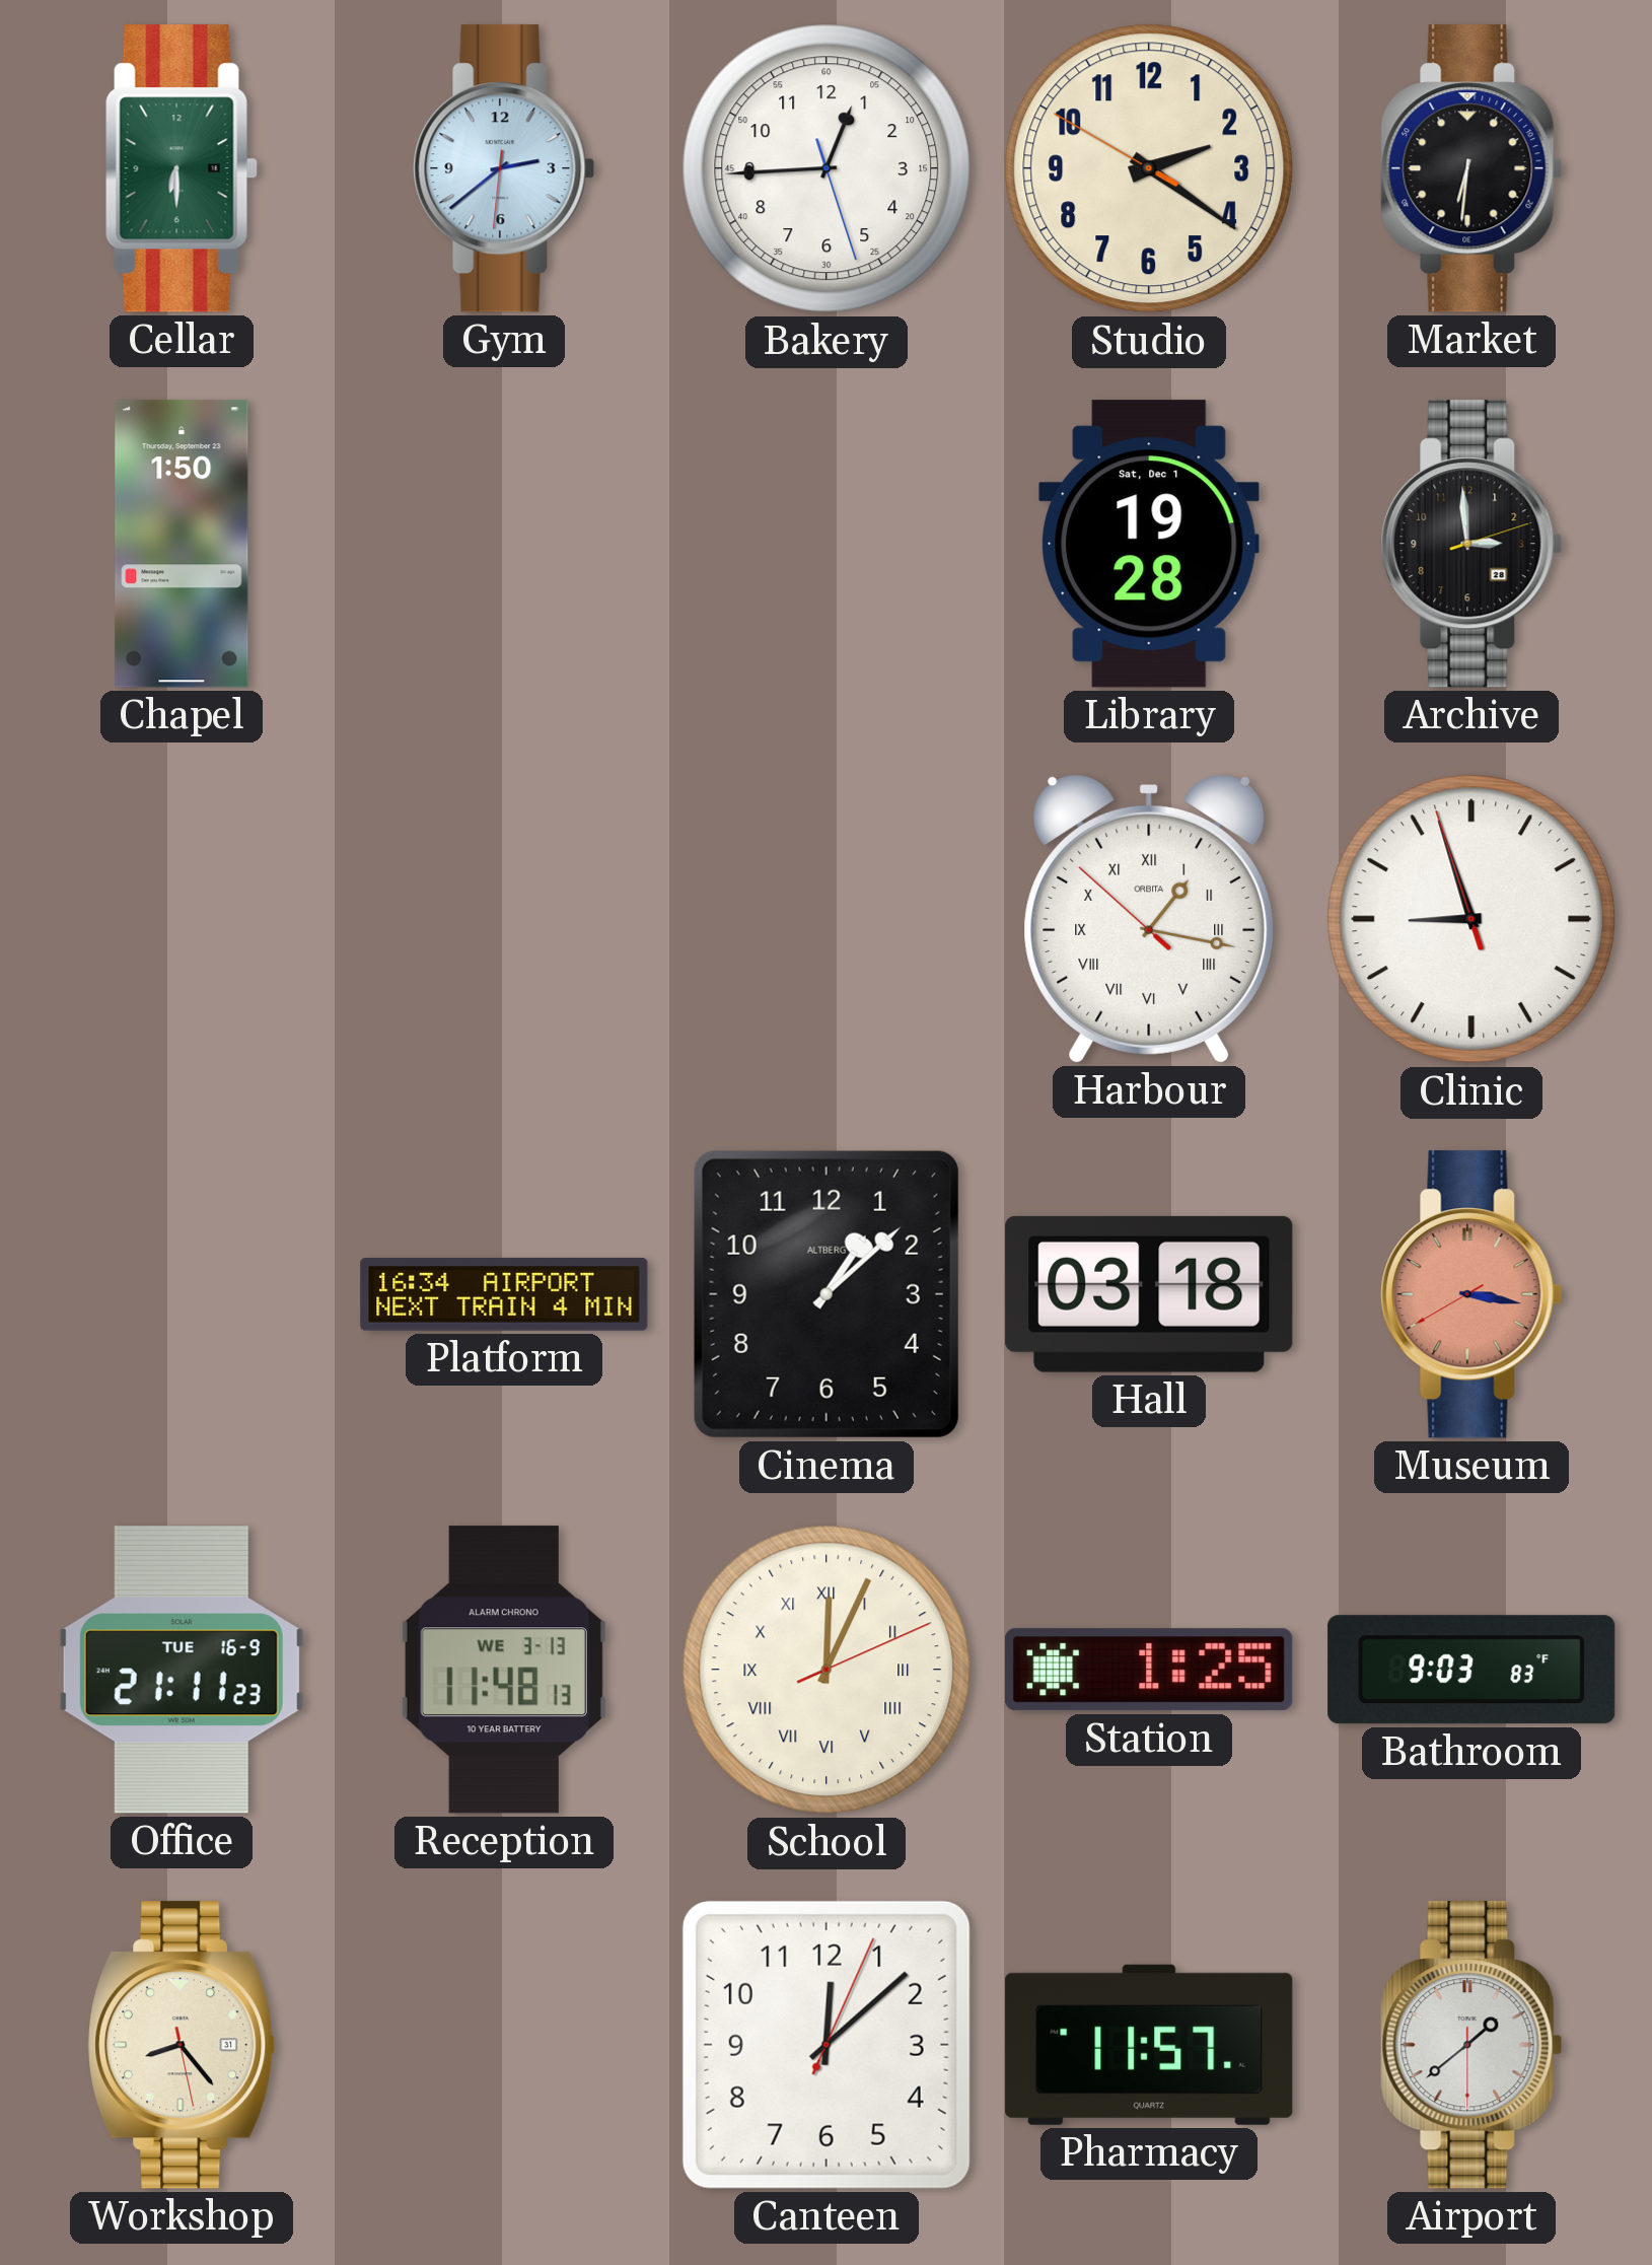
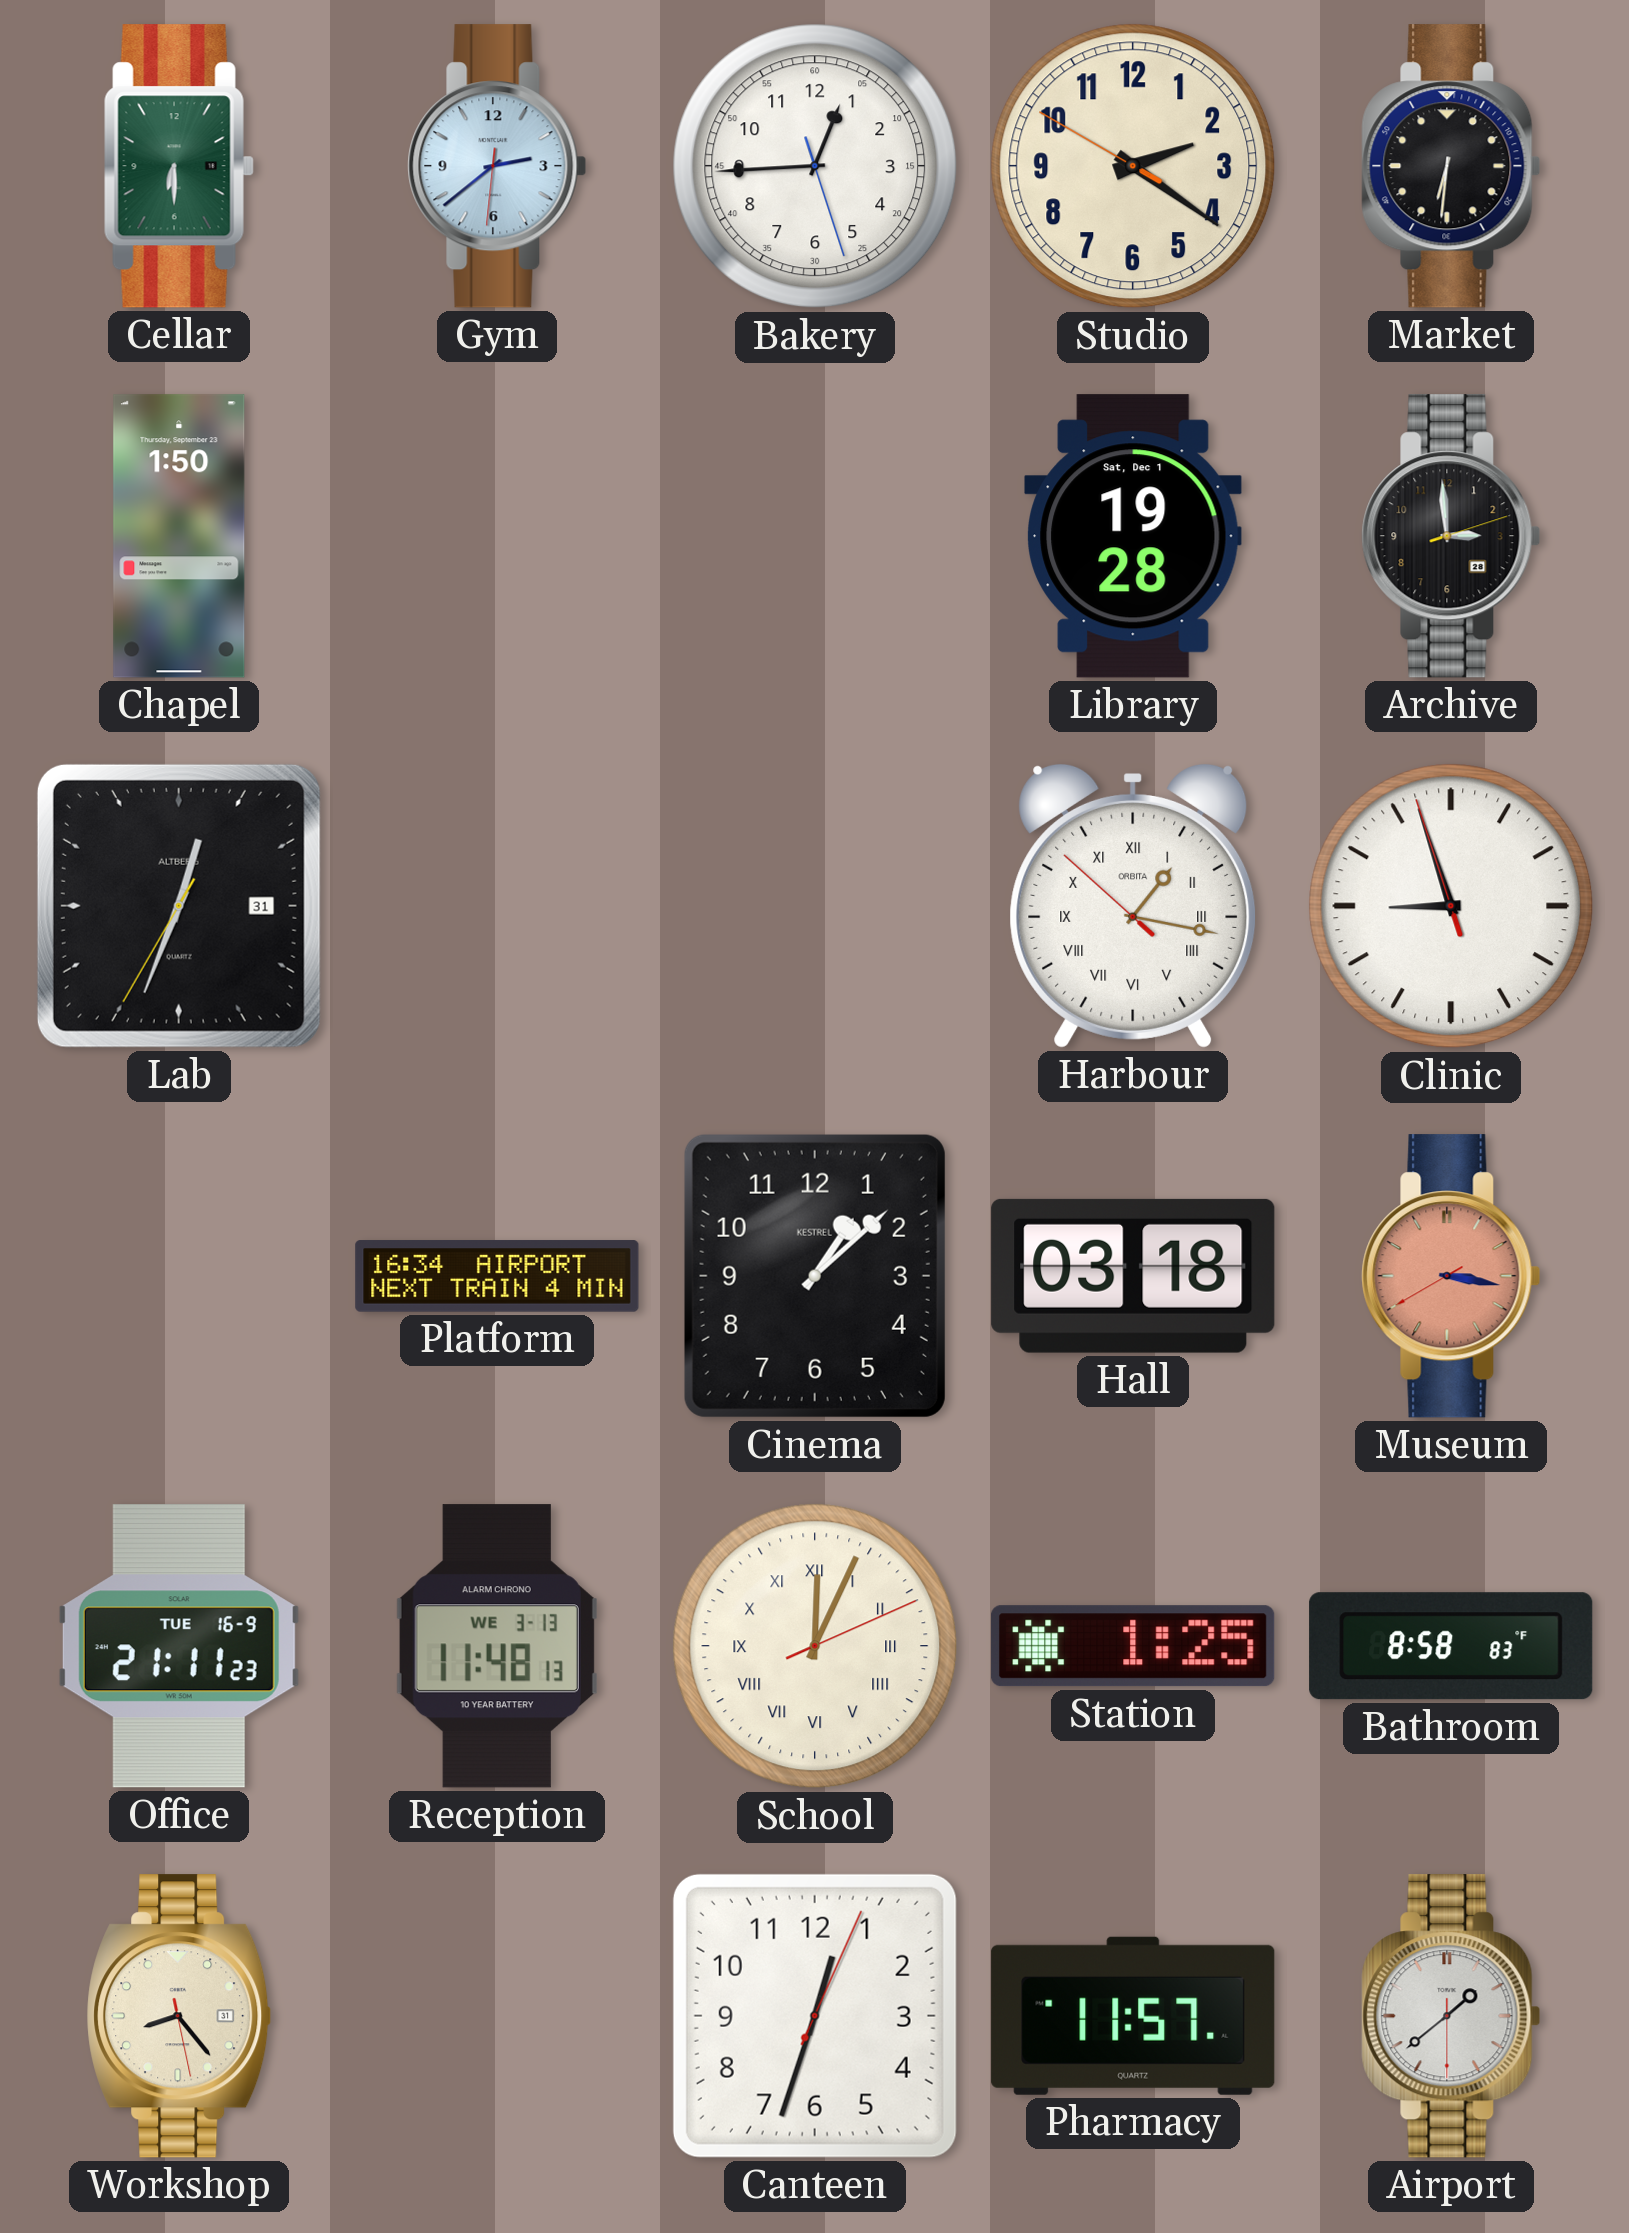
Lab: none -> 12:33
Cinema brand: ALTBERG -> KESTREL
Bathroom: 9:03 -> 8:58
Canteen: 12:08 -> 12:33
